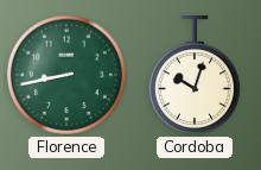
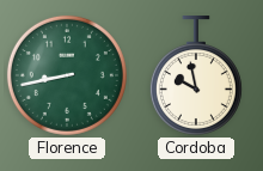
Cordoba: 10:03 -> 9:58
